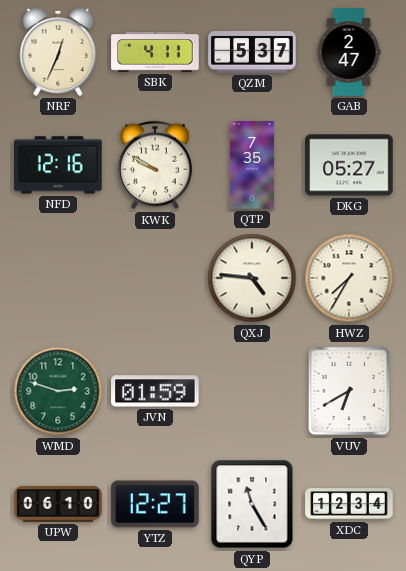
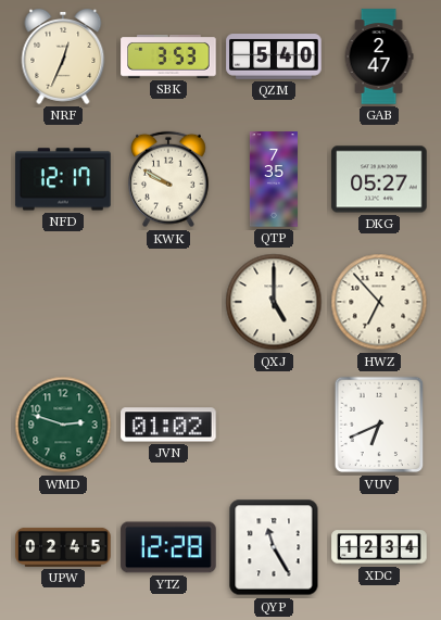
SBK: 4:11 -> 3:53
QZM: 5:37 -> 5:40
NFD: 12:16 -> 12:17
QXJ: 4:46 -> 5:00
HWZ: 7:35 -> 6:53
JVN: 01:59 -> 01:02
VUV: 6:40 -> 6:41
UPW: 06:10 -> 02:45
YTZ: 12:27 -> 12:28
